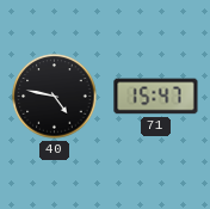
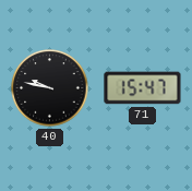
40: 4:47 -> 9:47
